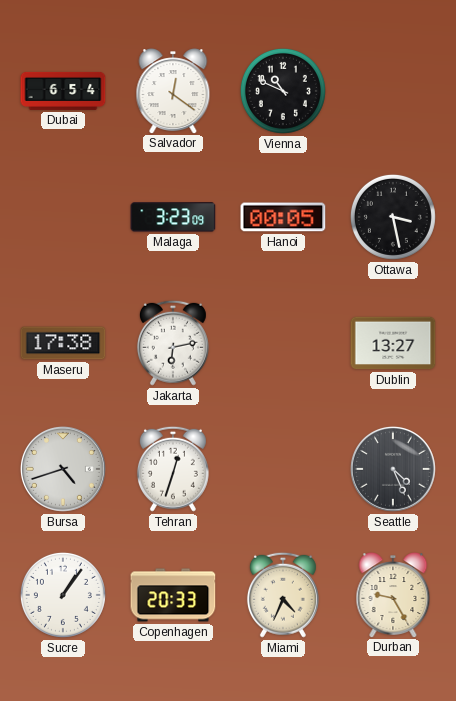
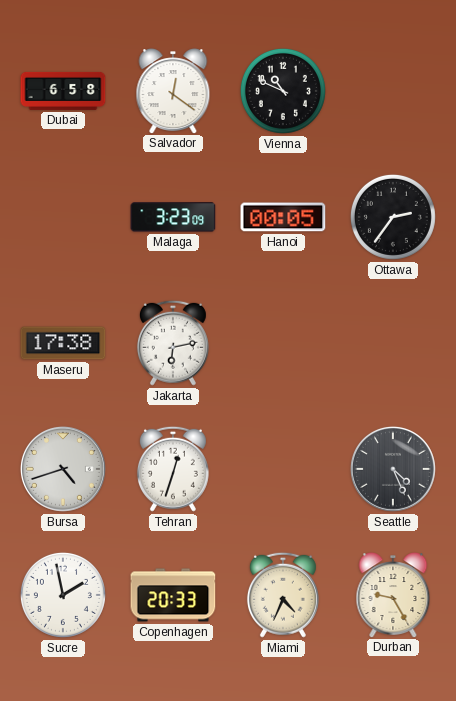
Dubai: 6:54 -> 6:58
Ottawa: 3:28 -> 2:36
Dublin: 13:27 -> none
Sucre: 1:06 -> 1:58
